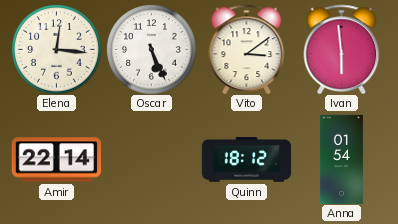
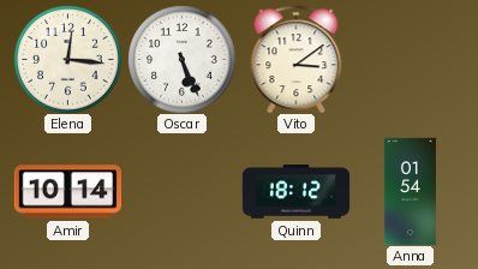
Ivan: 5:59 -> none
Amir: 22:14 -> 10:14
